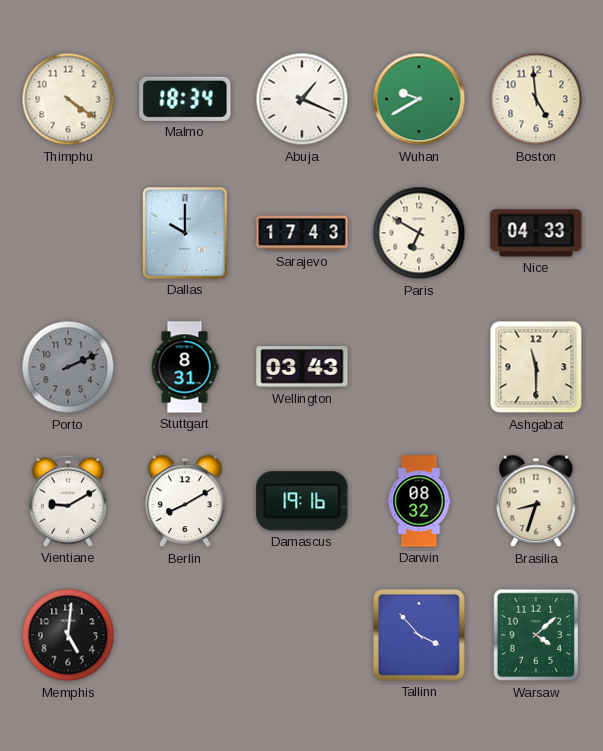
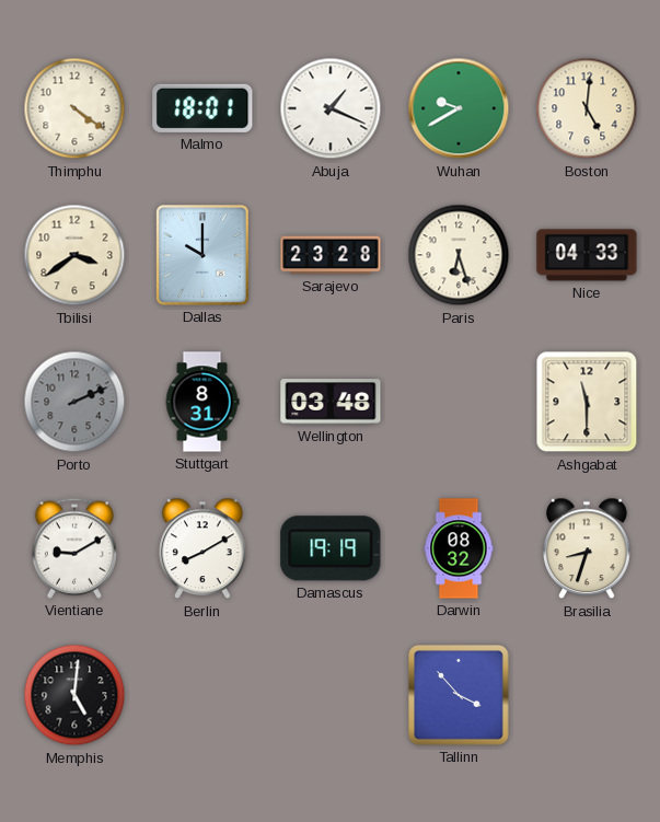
Malmo: 18:34 -> 18:01
Boston: 4:59 -> 5:01
Tbilisi: none -> 3:39
Sarajevo: 17:43 -> 23:28
Paris: 6:50 -> 6:27
Wellington: 03:43 -> 03:48
Damascus: 19:16 -> 19:19
Warsaw: 4:08 -> none
